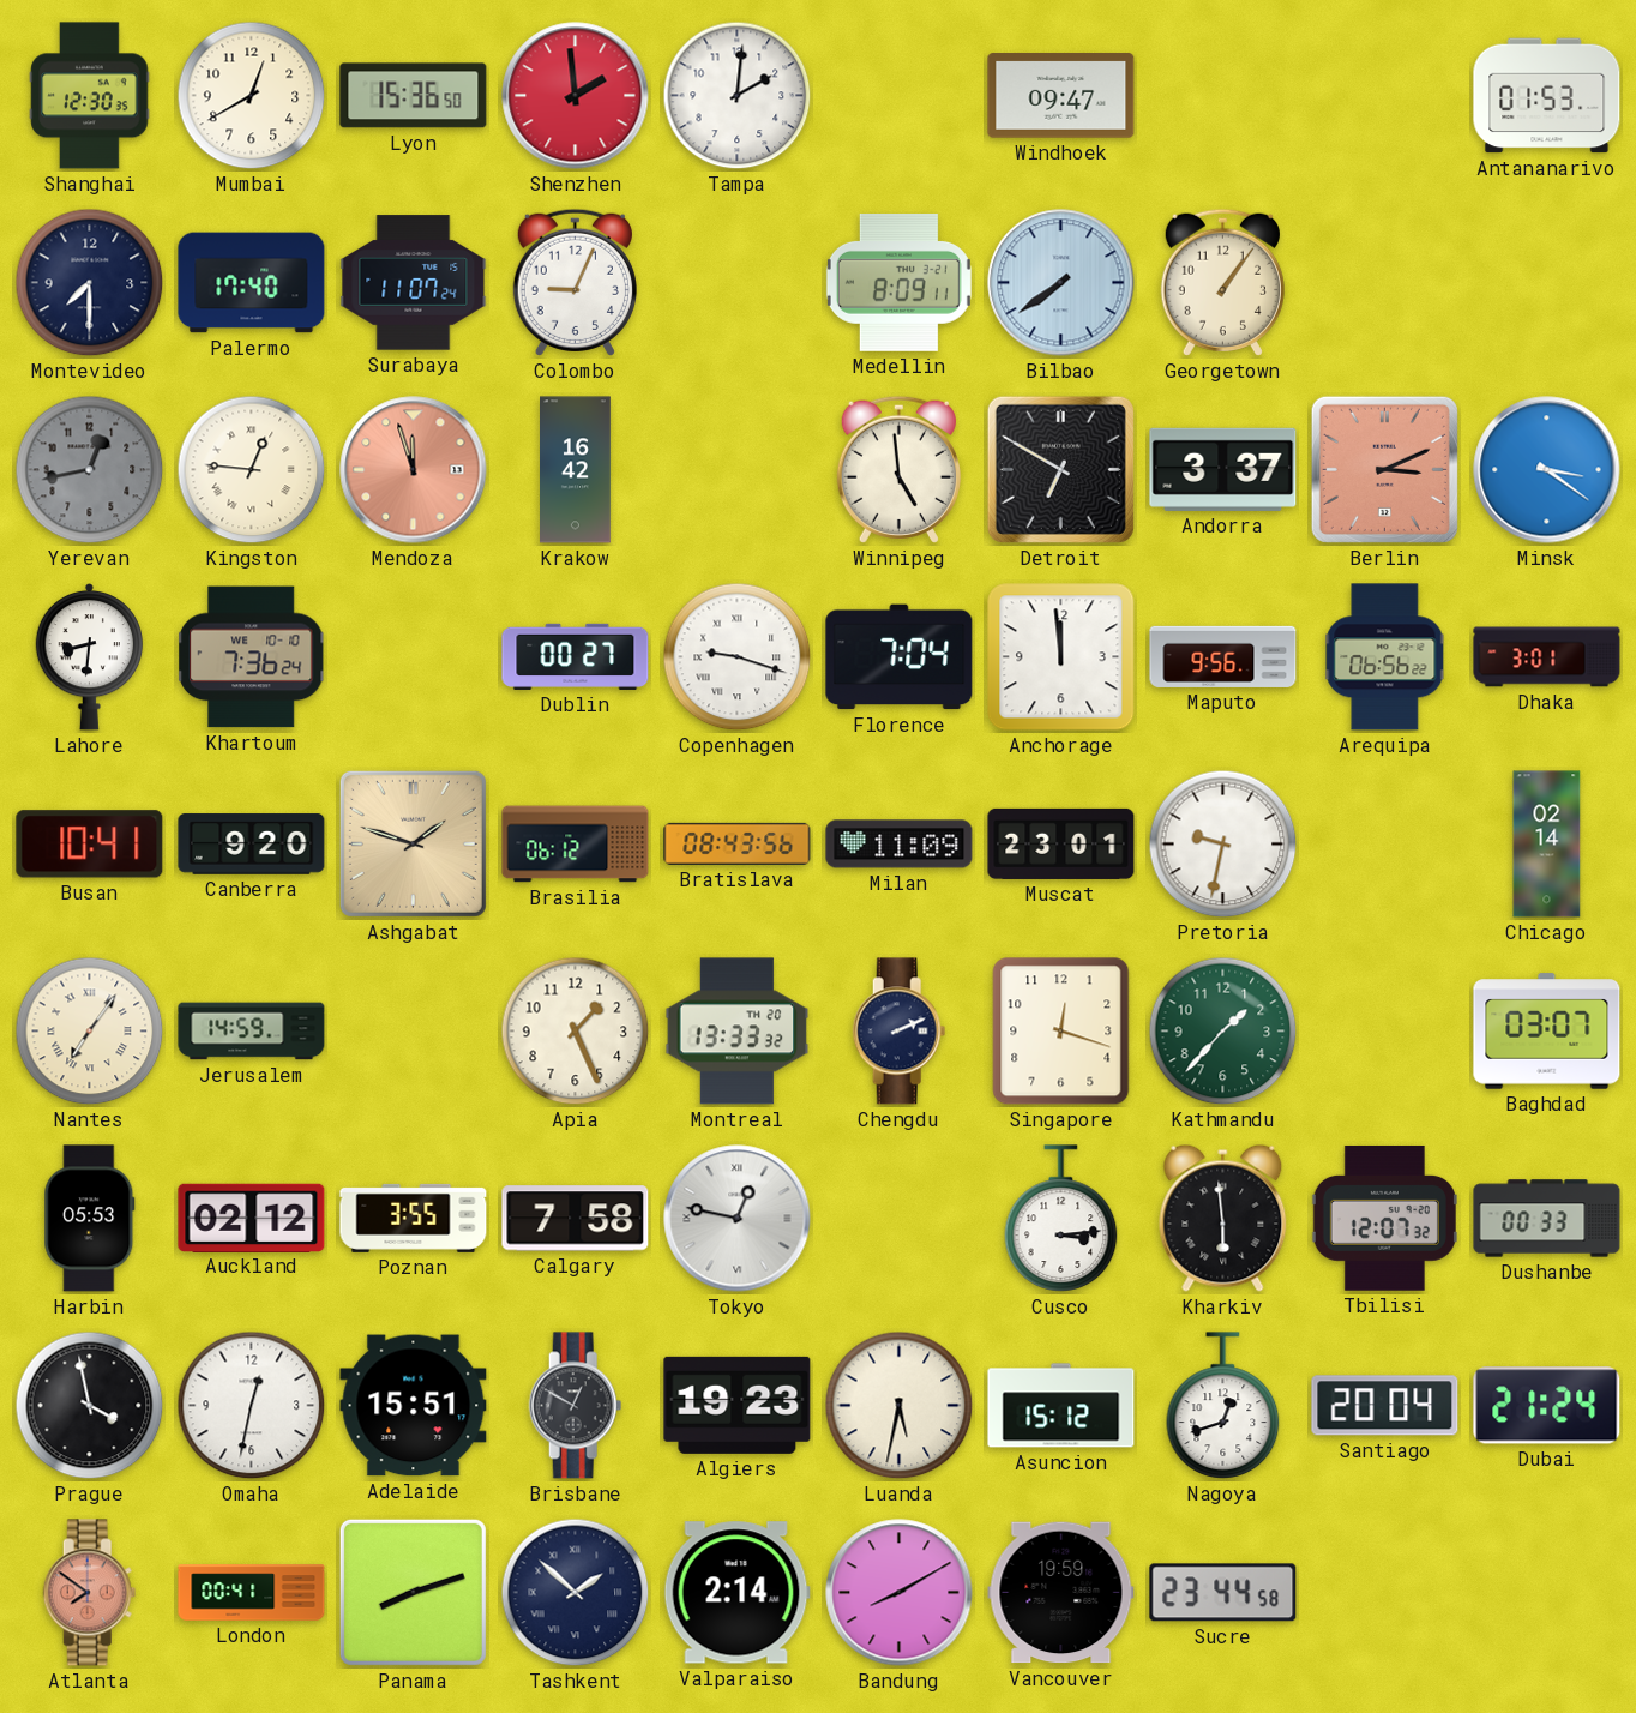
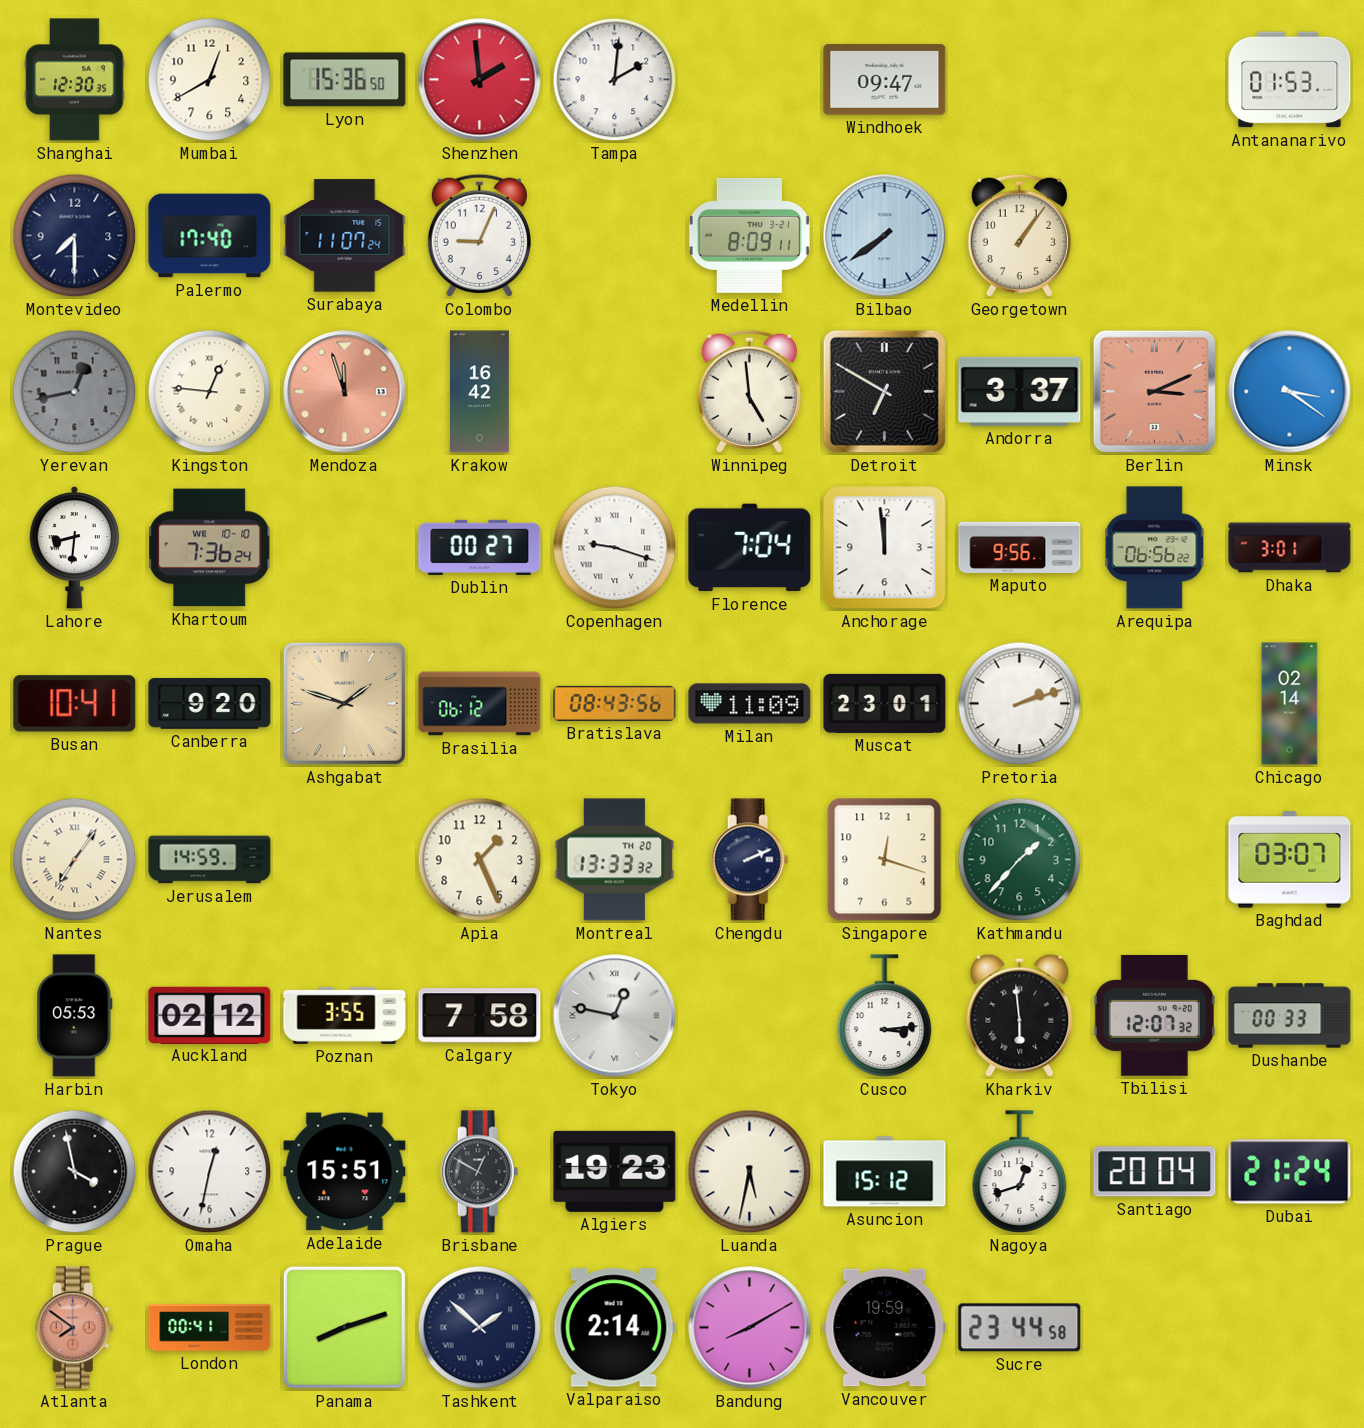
Pretoria: 9:32 -> 2:12
